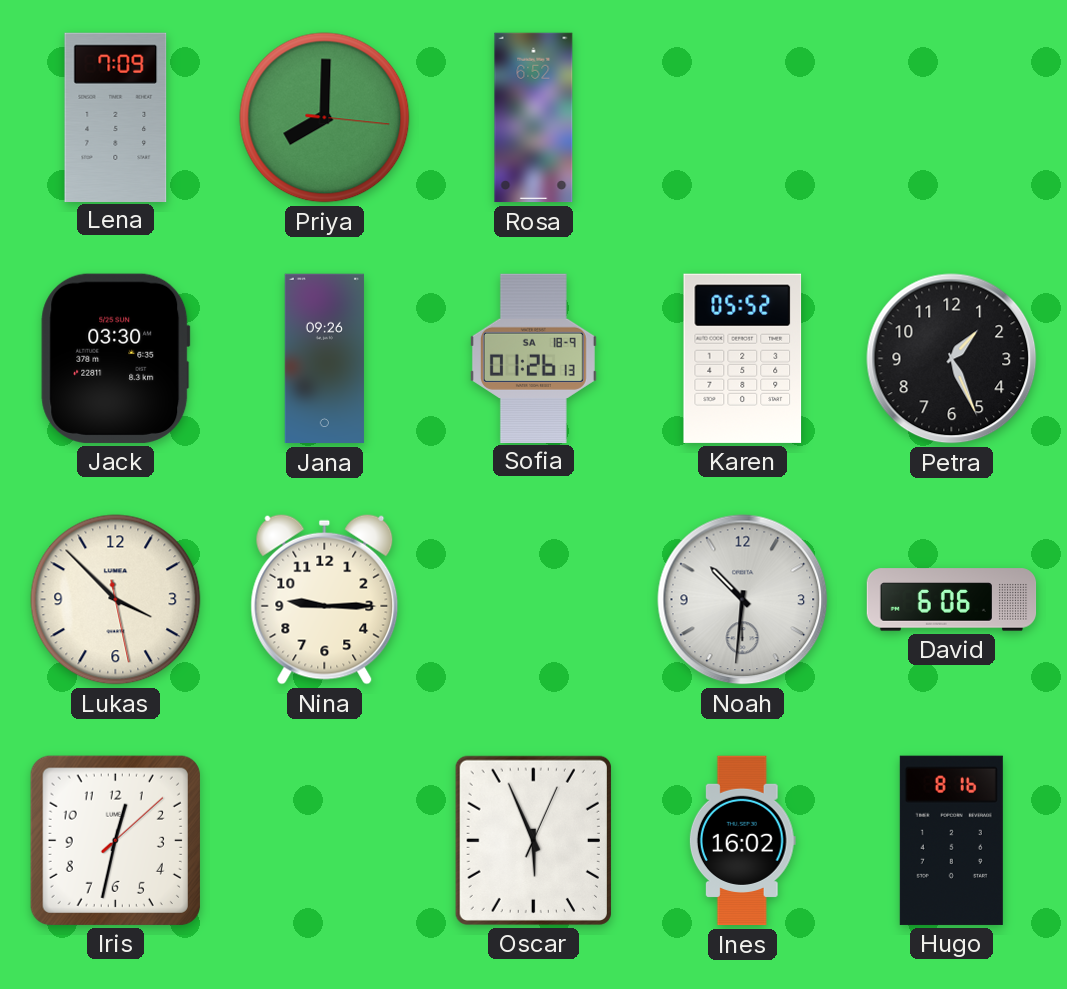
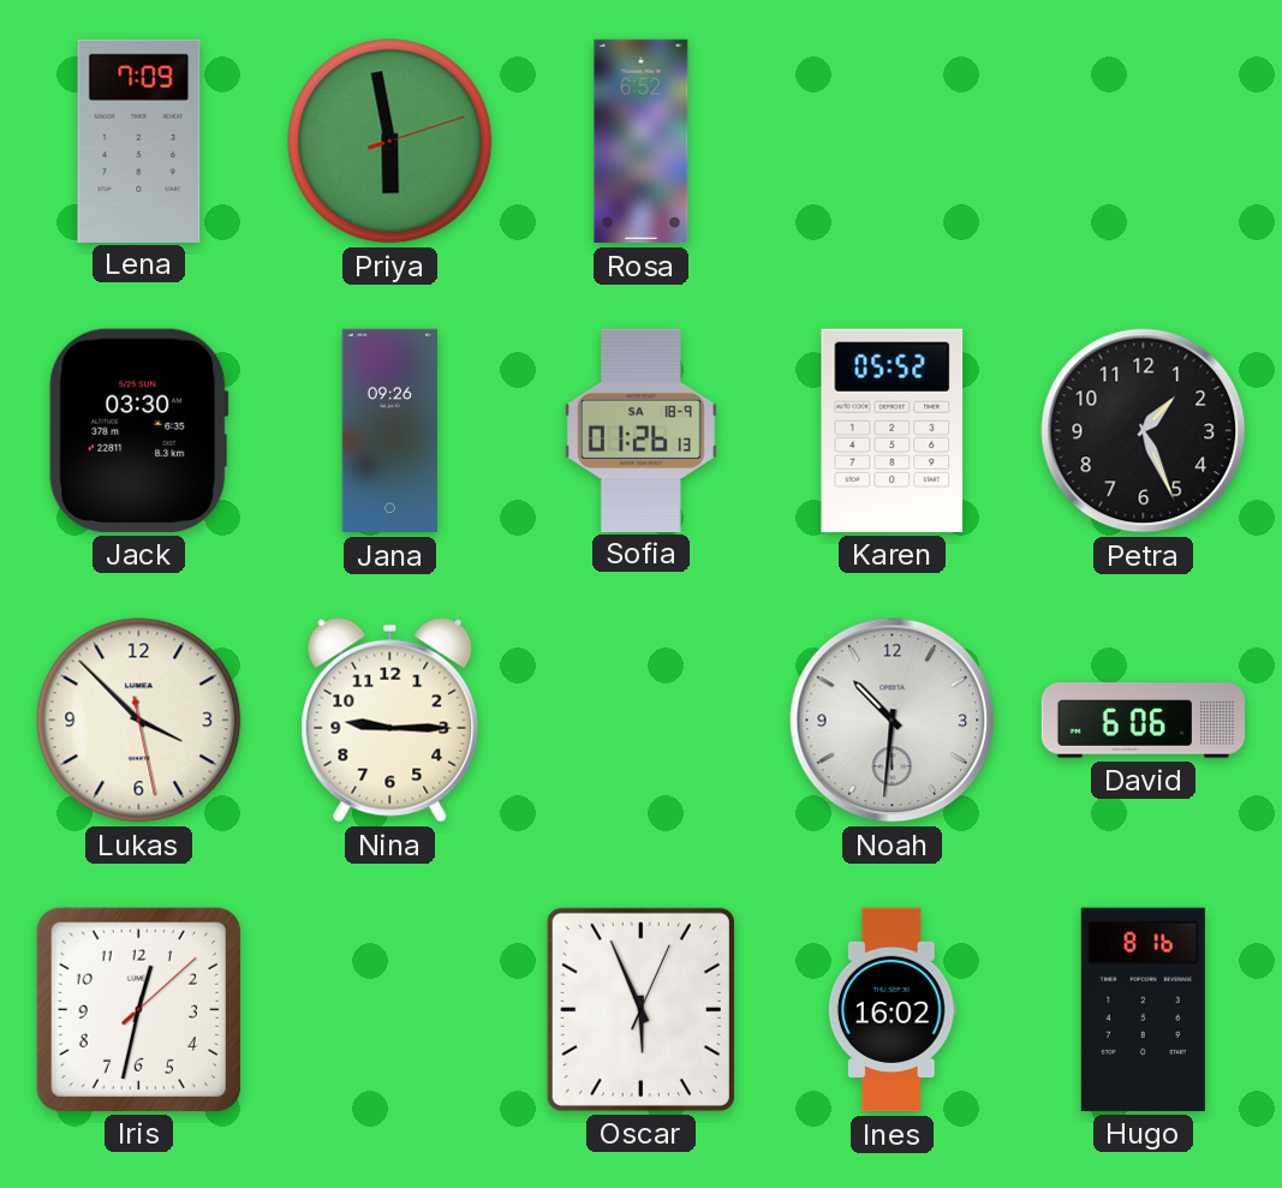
Priya: 8:00 -> 5:58
